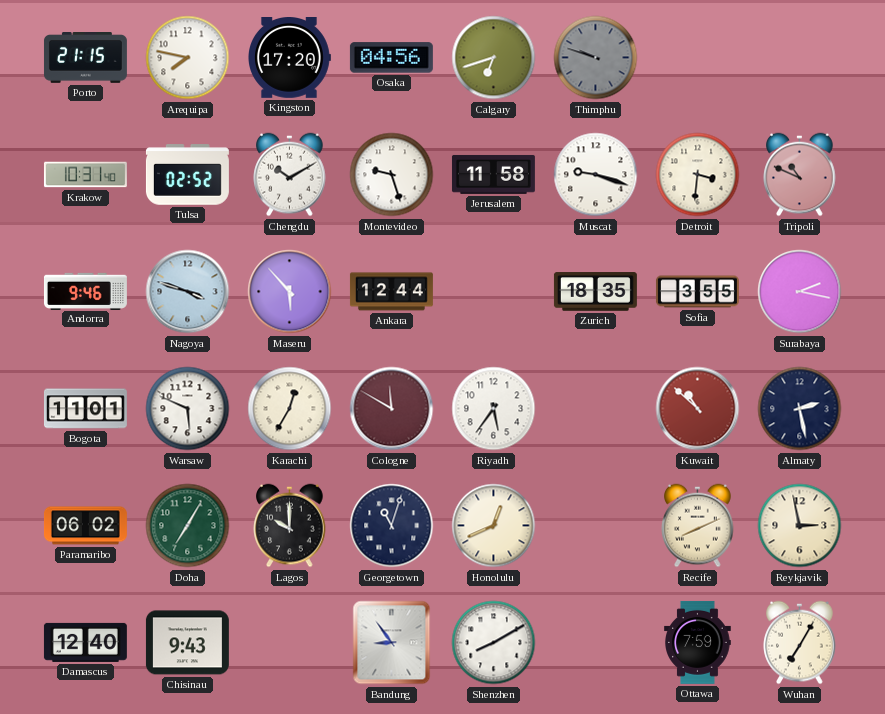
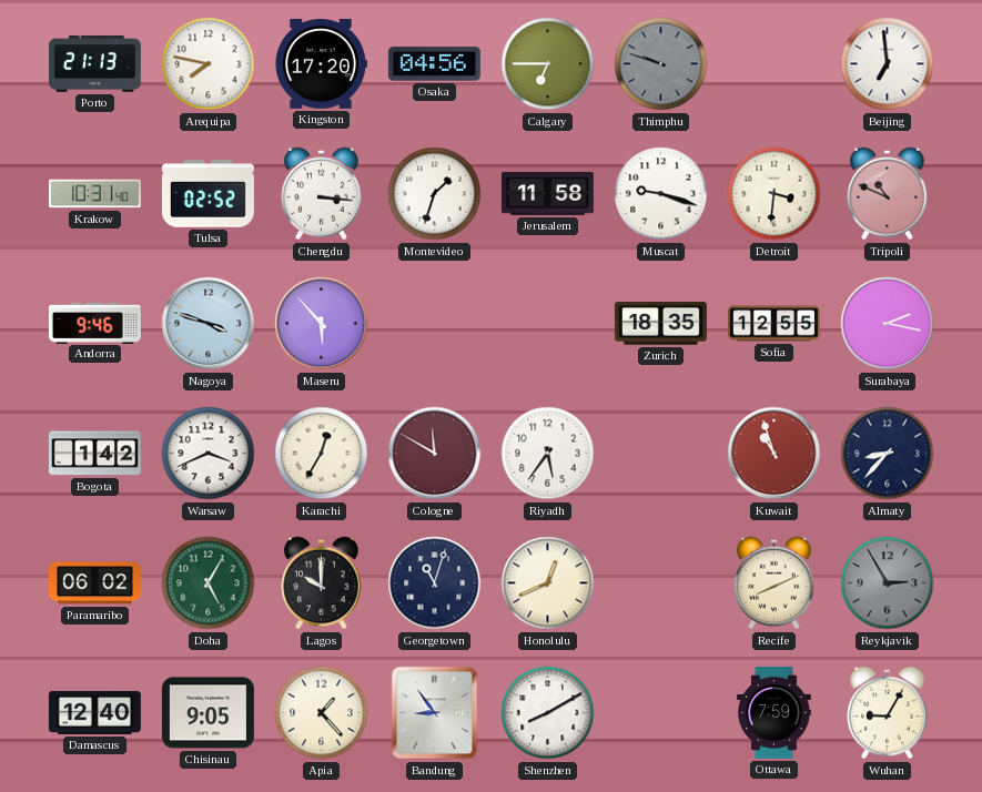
Porto: 21:15 -> 21:13
Calgary: 6:42 -> 6:45
Beijing: none -> 6:59
Chengdu: 10:10 -> 3:16
Montevideo: 9:27 -> 1:33
Ankara: 12:44 -> none
Sofia: 3:55 -> 12:55
Bogota: 11:01 -> 1:42
Warsaw: 5:49 -> 3:41
Kuwait: 10:52 -> 10:57
Almaty: 2:28 -> 8:37
Doha: 7:05 -> 5:05
Reykjavik: 2:58 -> 2:55
Reykjavik dial: cream -> grey
Chisinau: 9:43 -> 9:05
Apia: none -> 1:23
Wuhan: 7:05 -> 9:05
